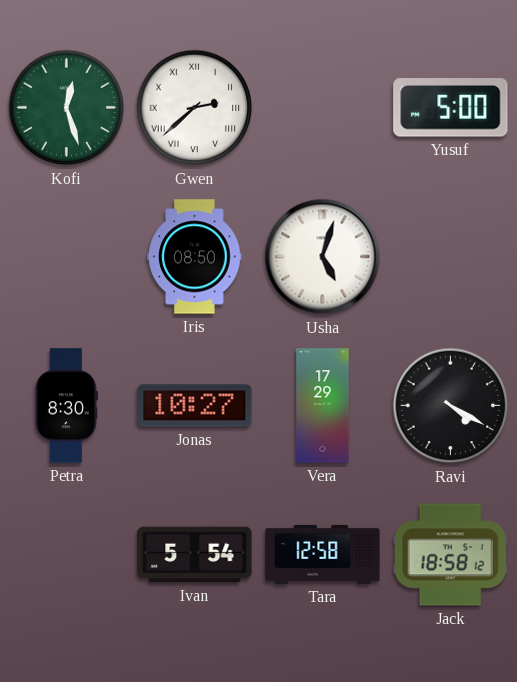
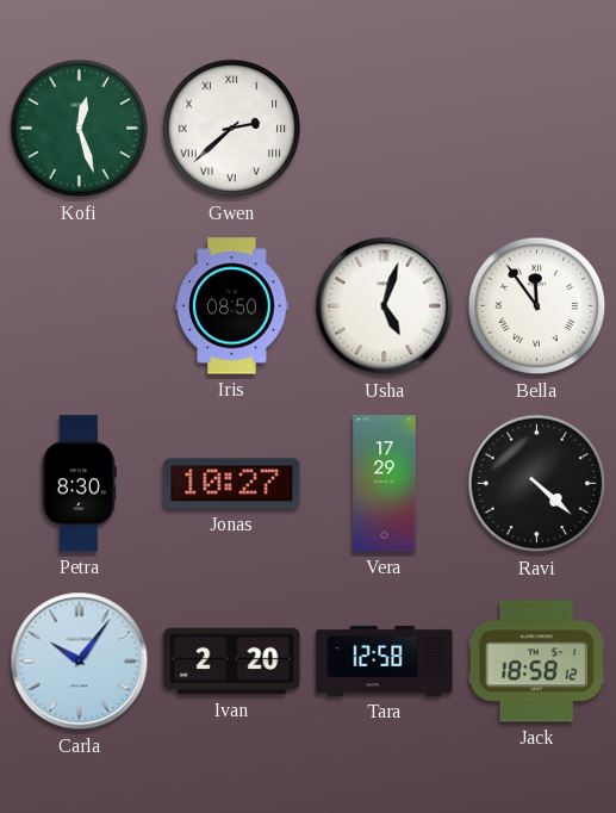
Yusuf: 5:00 -> none
Bella: none -> 11:54
Ravi: 4:20 -> 4:22
Carla: none -> 10:06
Ivan: 5:54 -> 2:20
